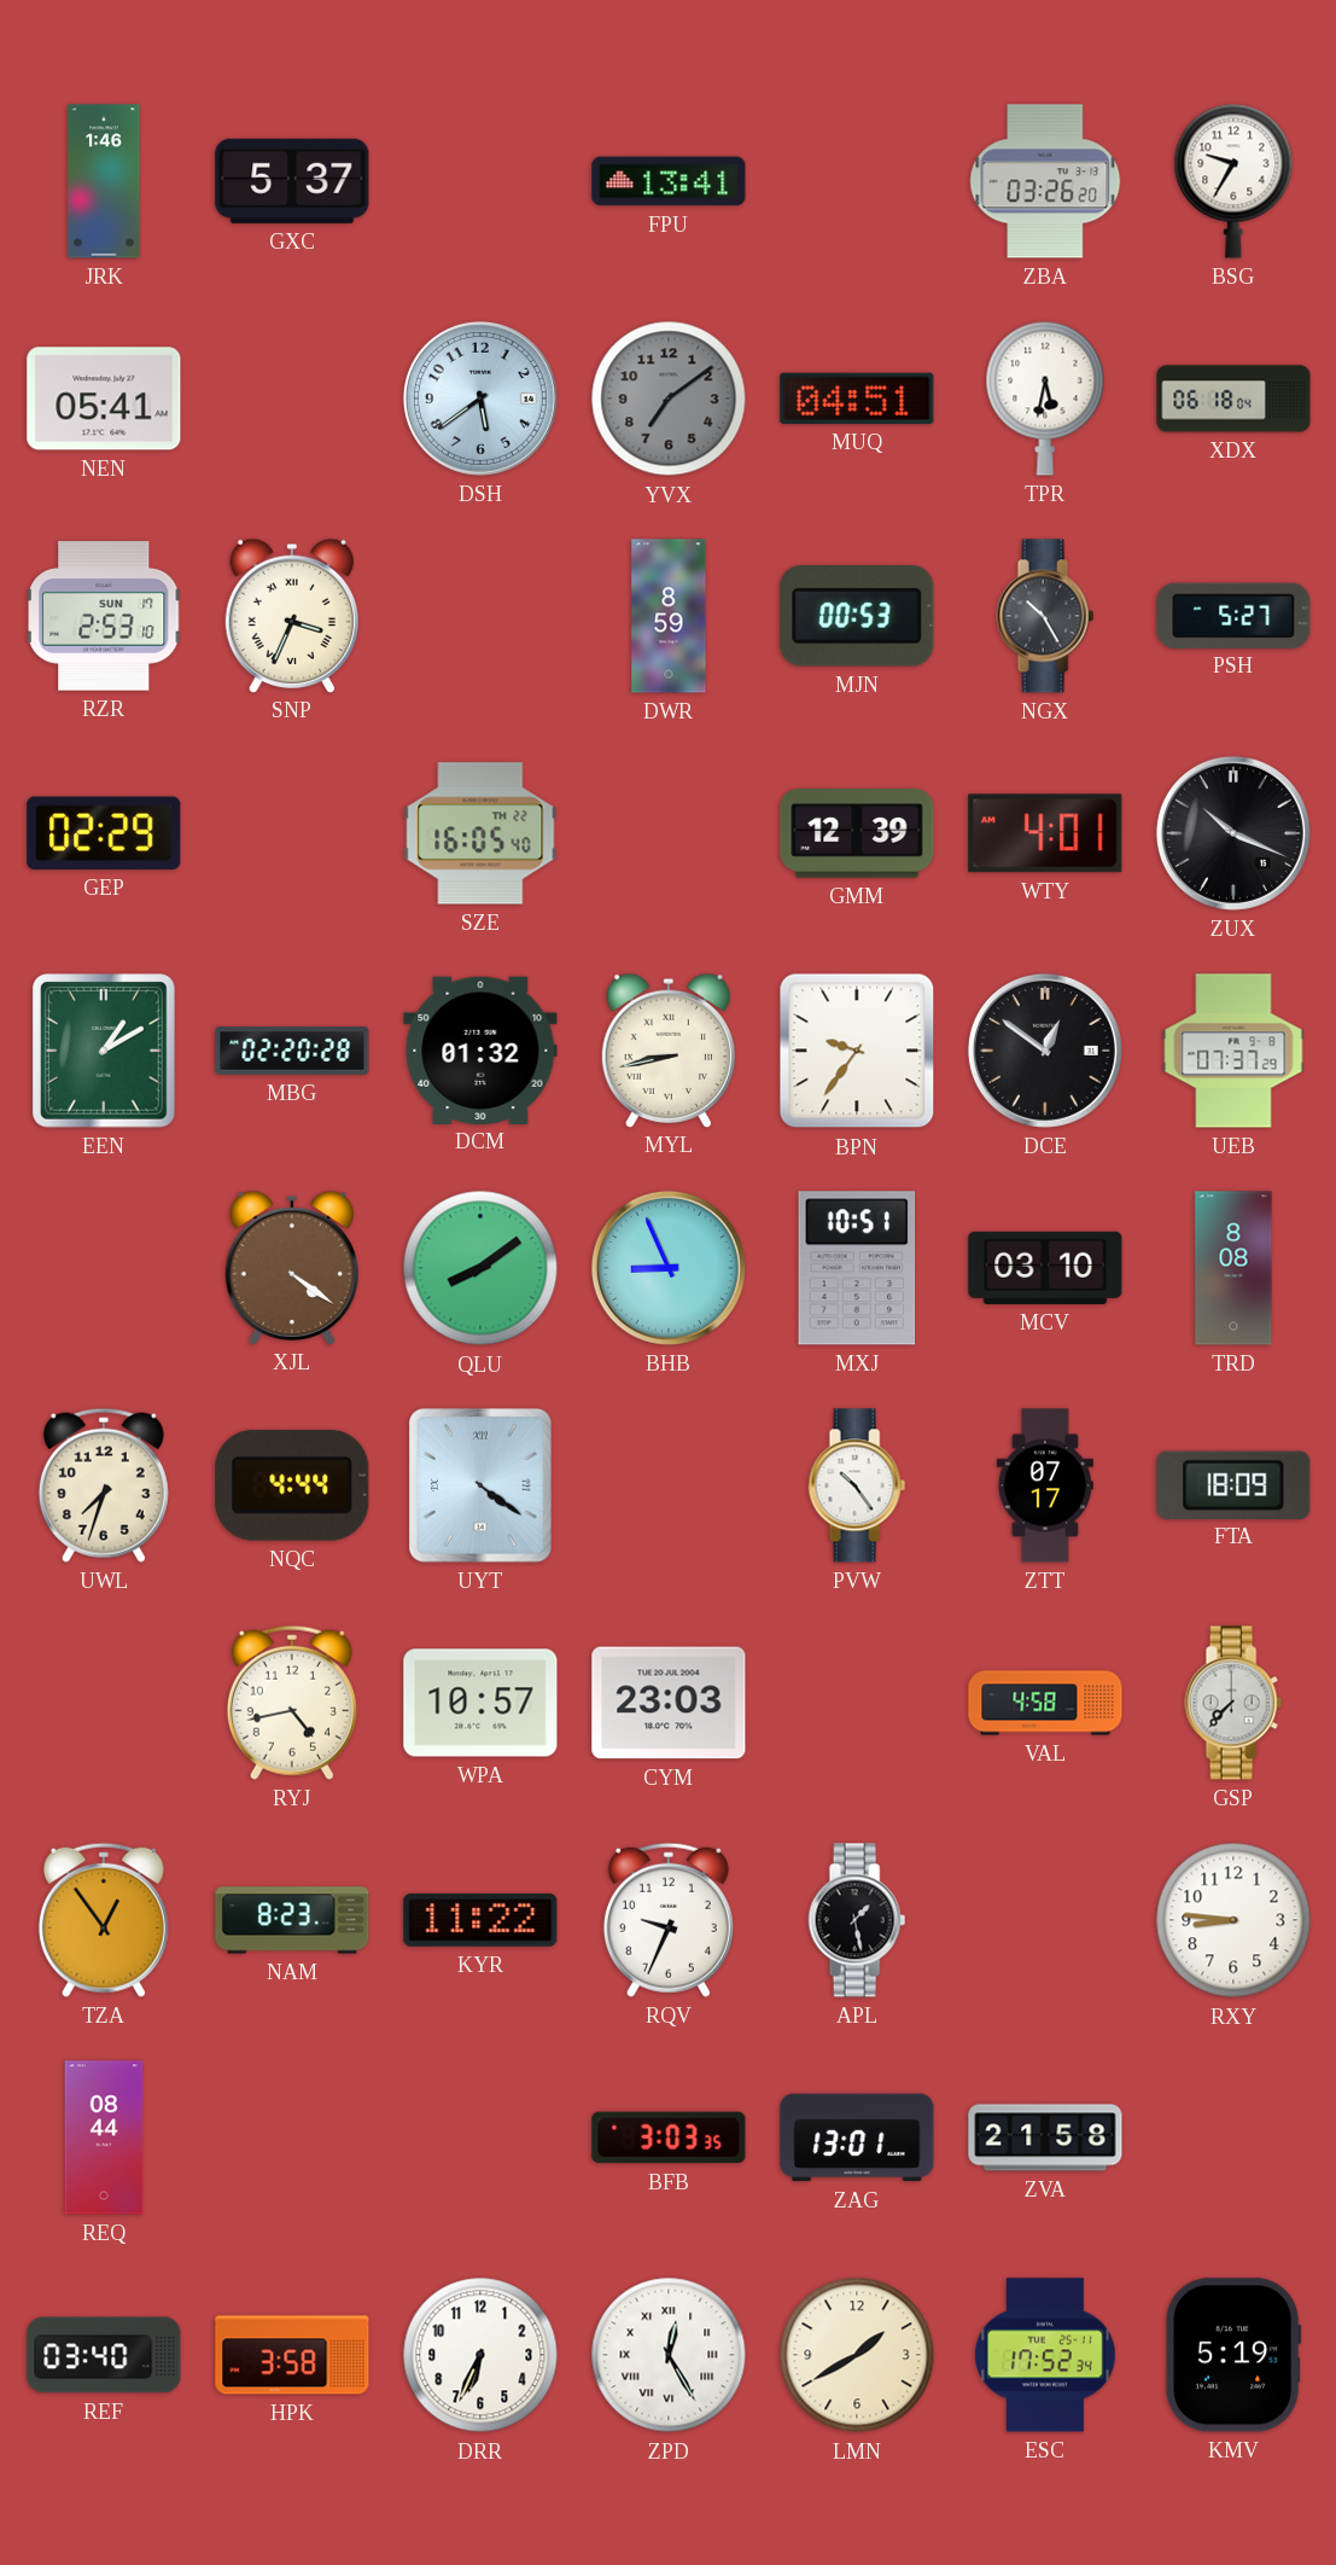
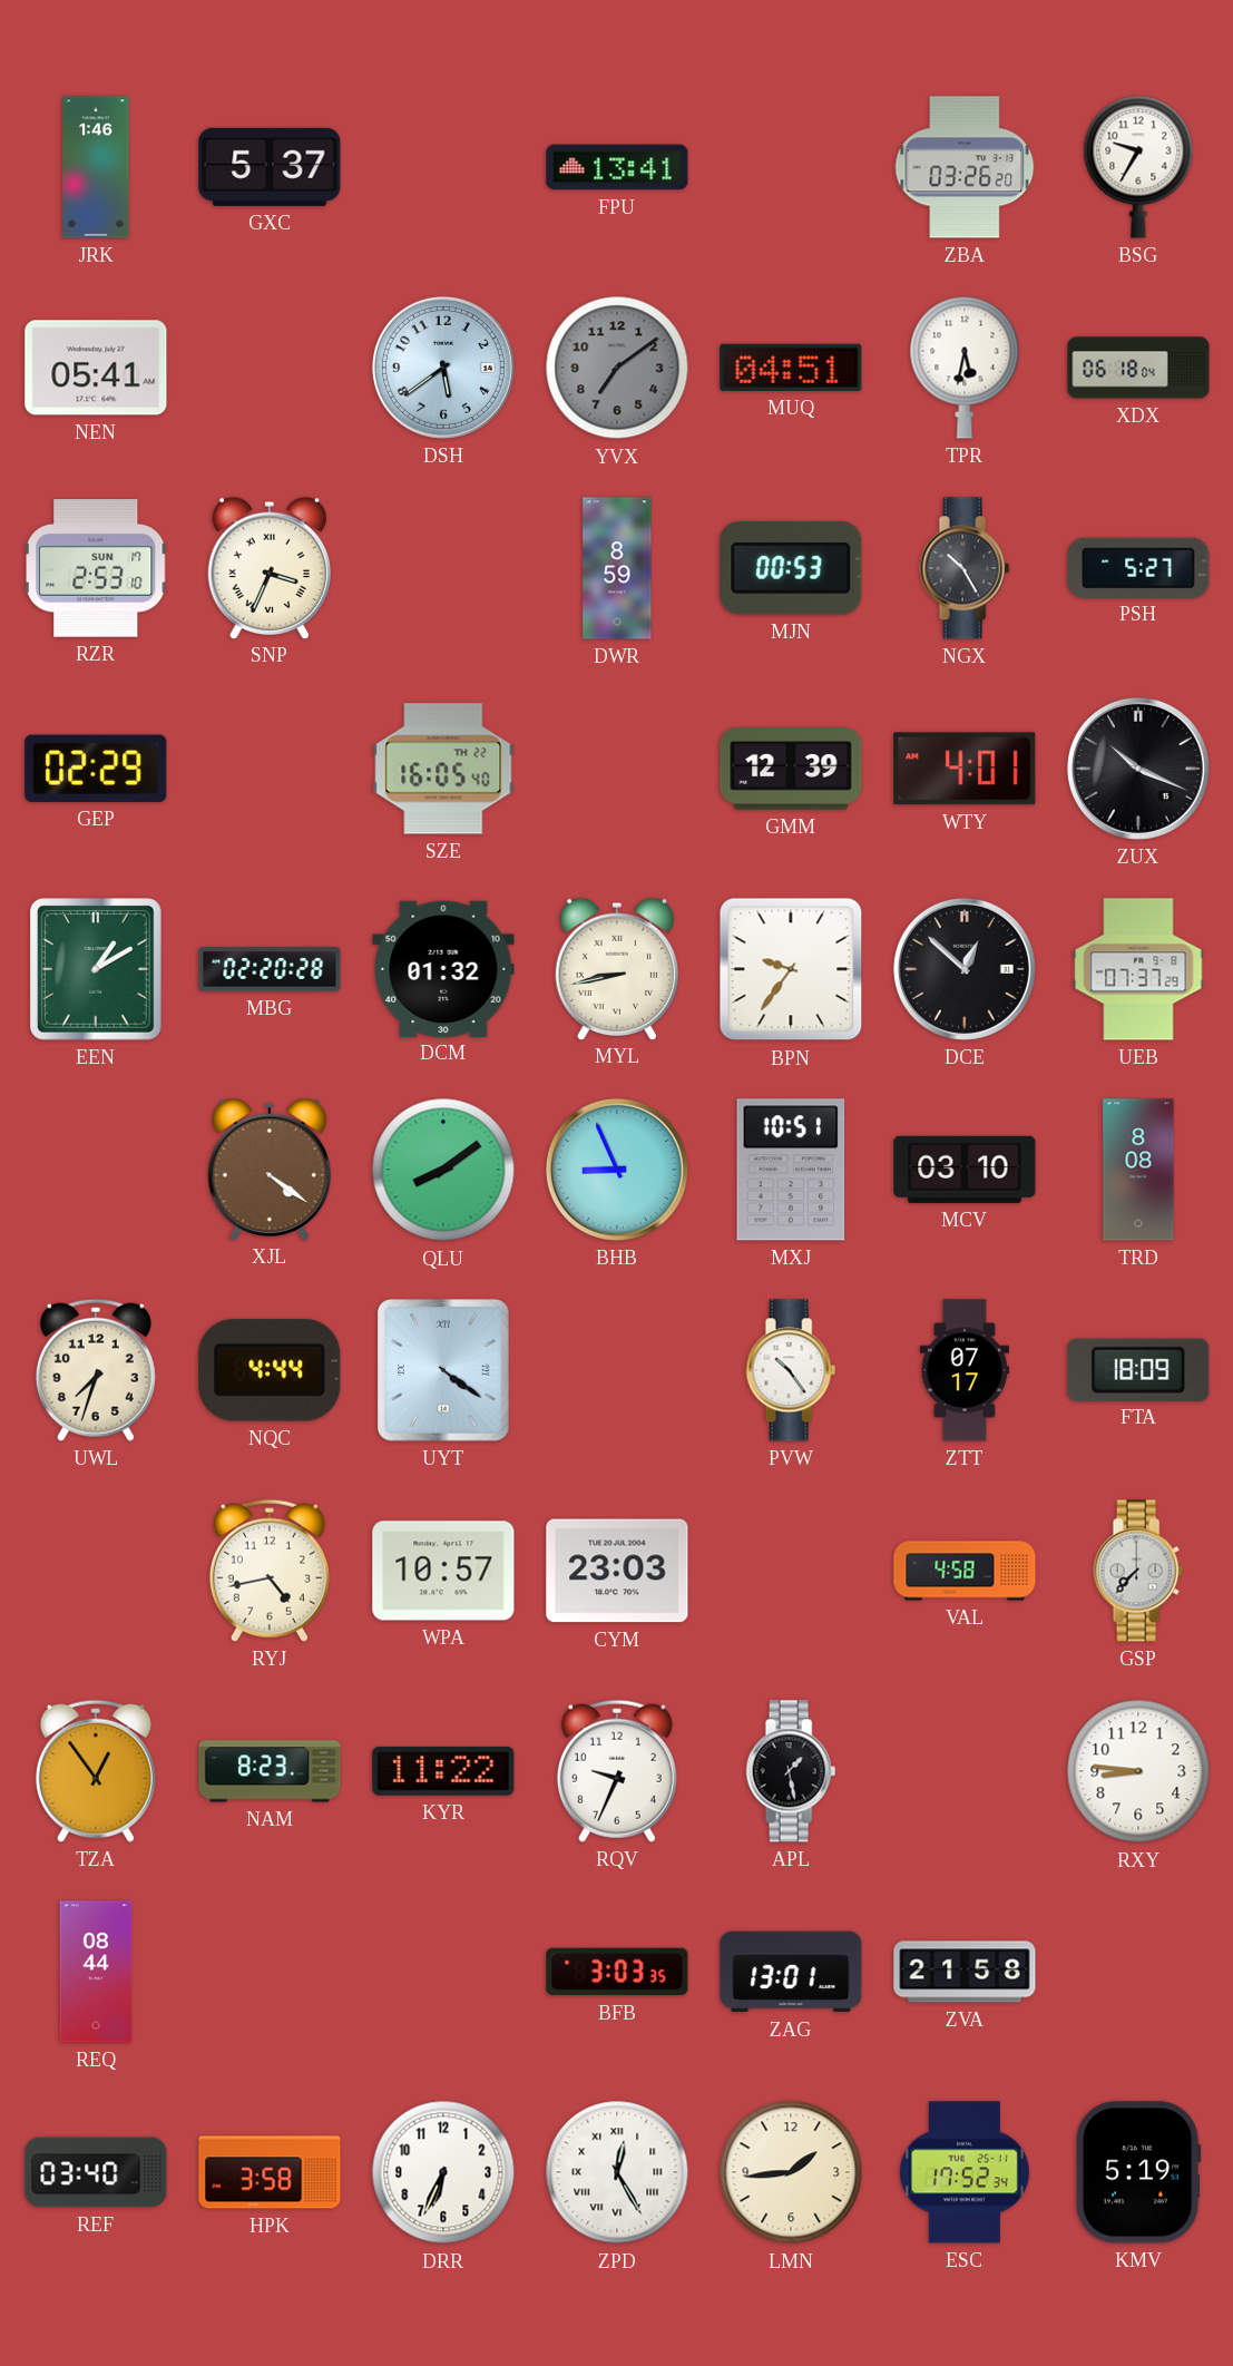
DCE: 12:51 -> 12:52
LMN: 1:40 -> 1:44
